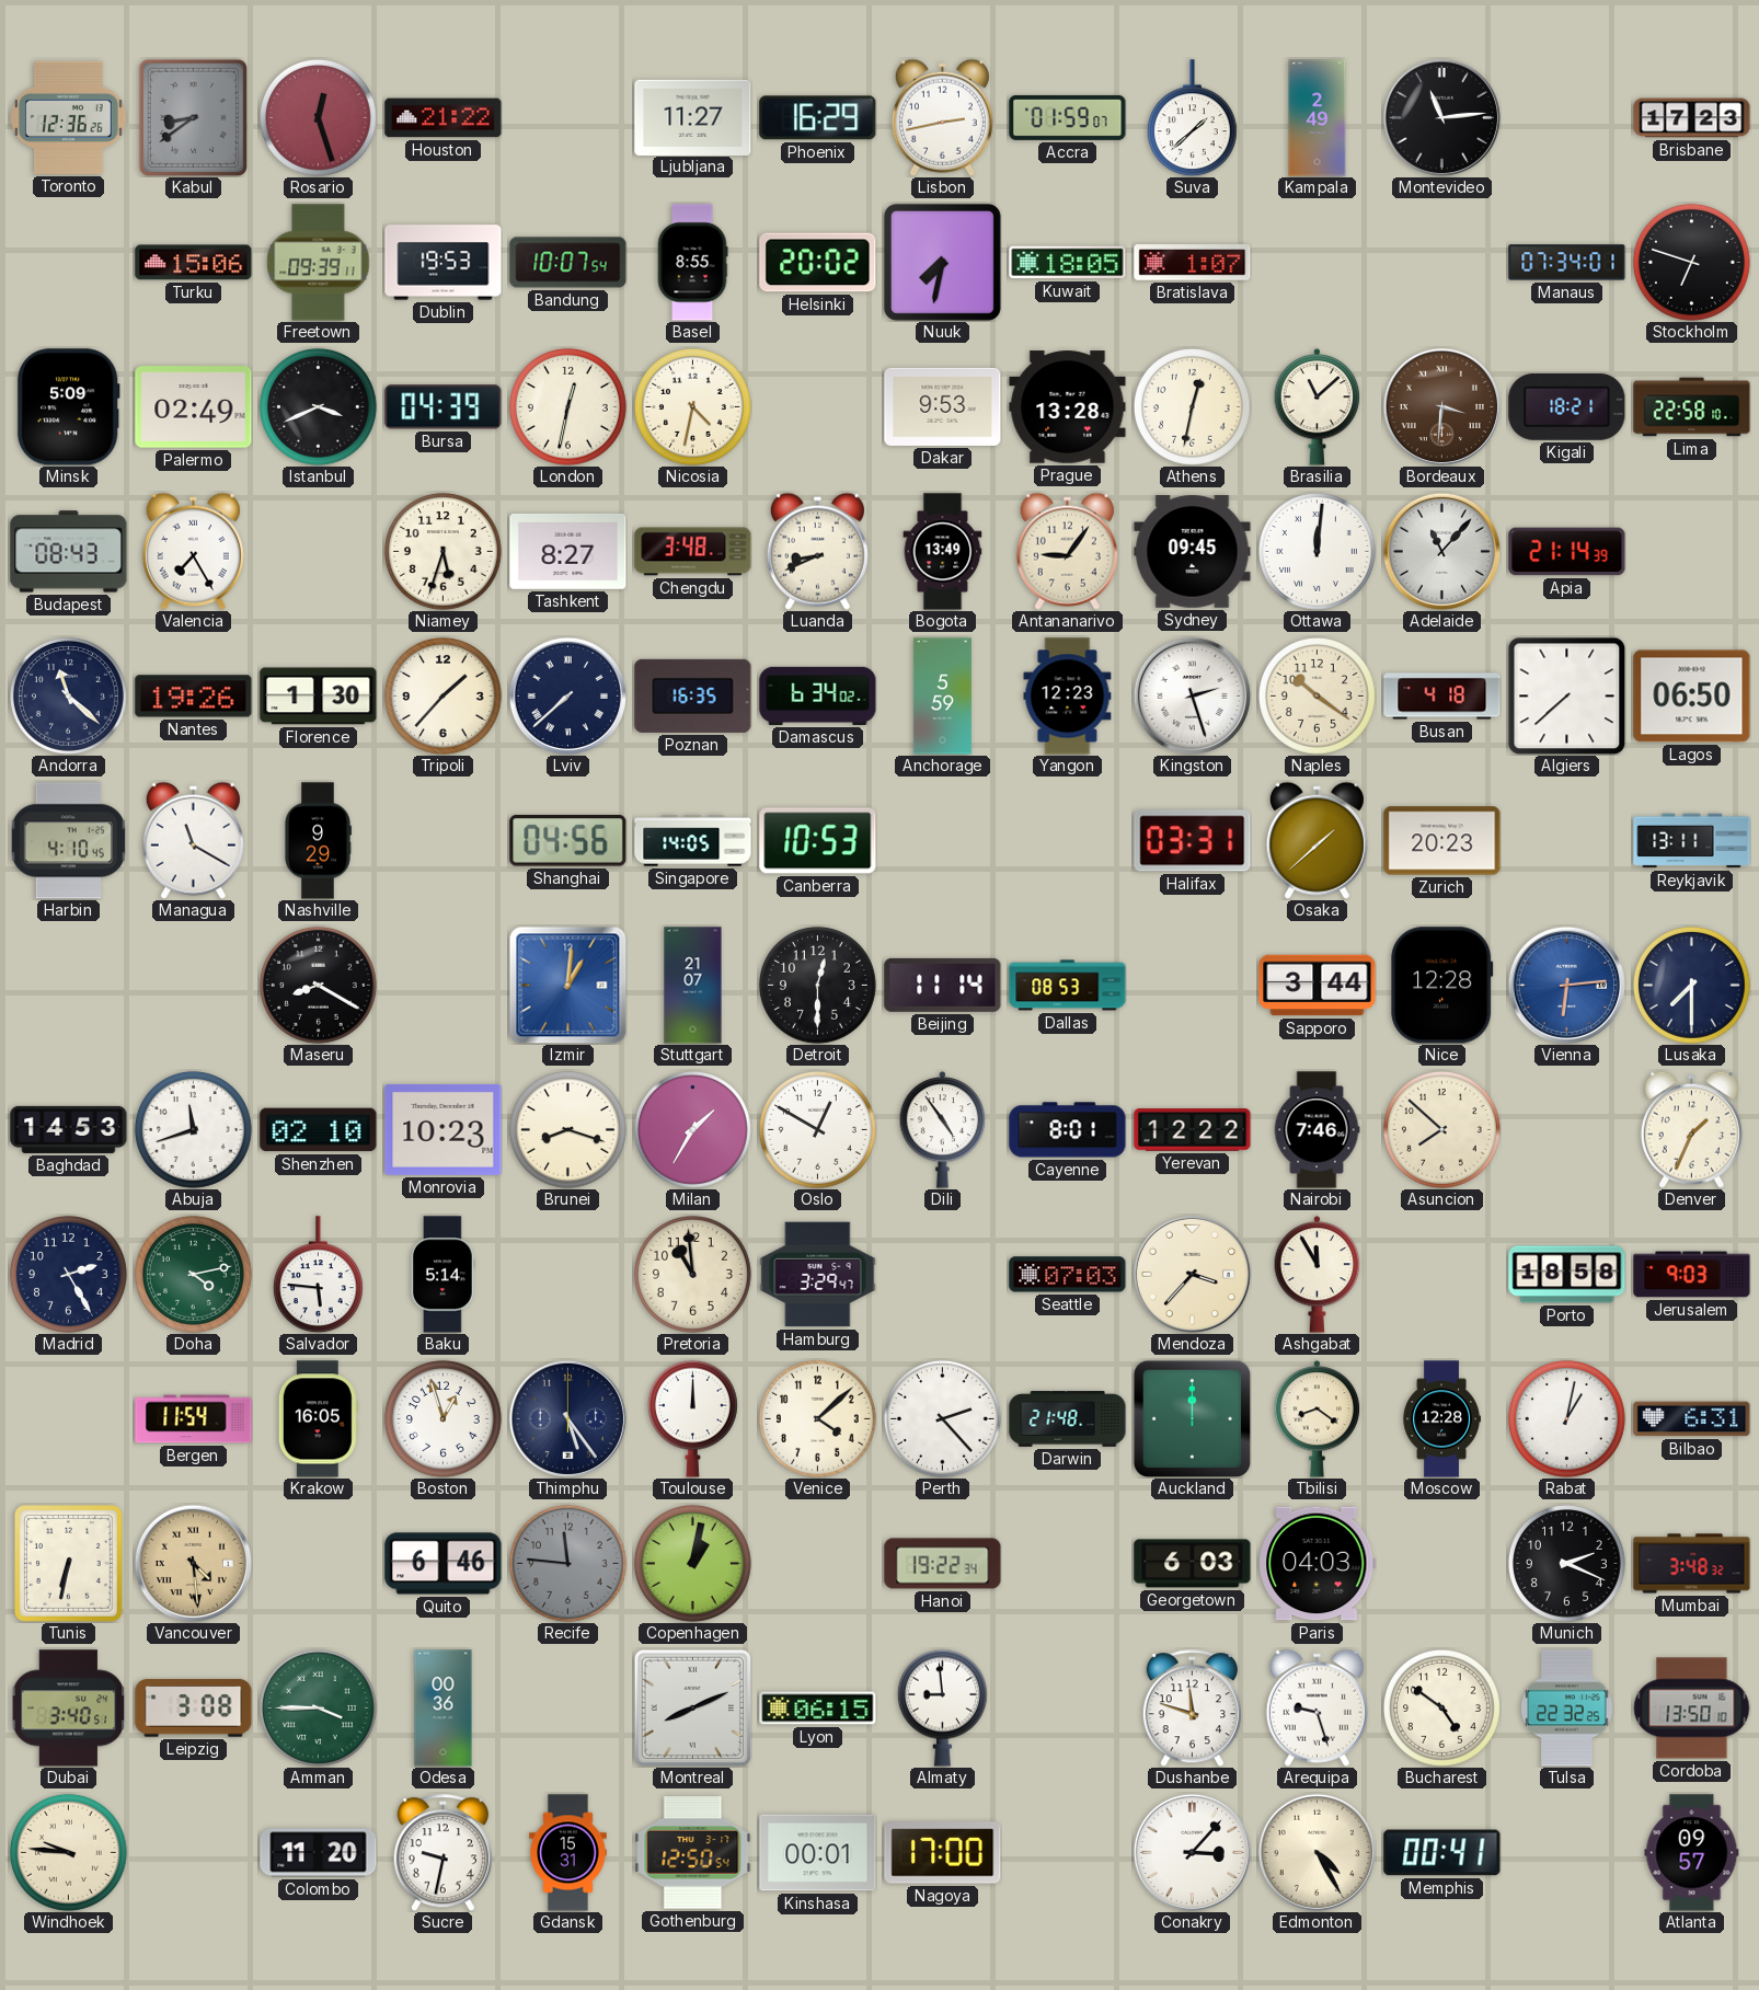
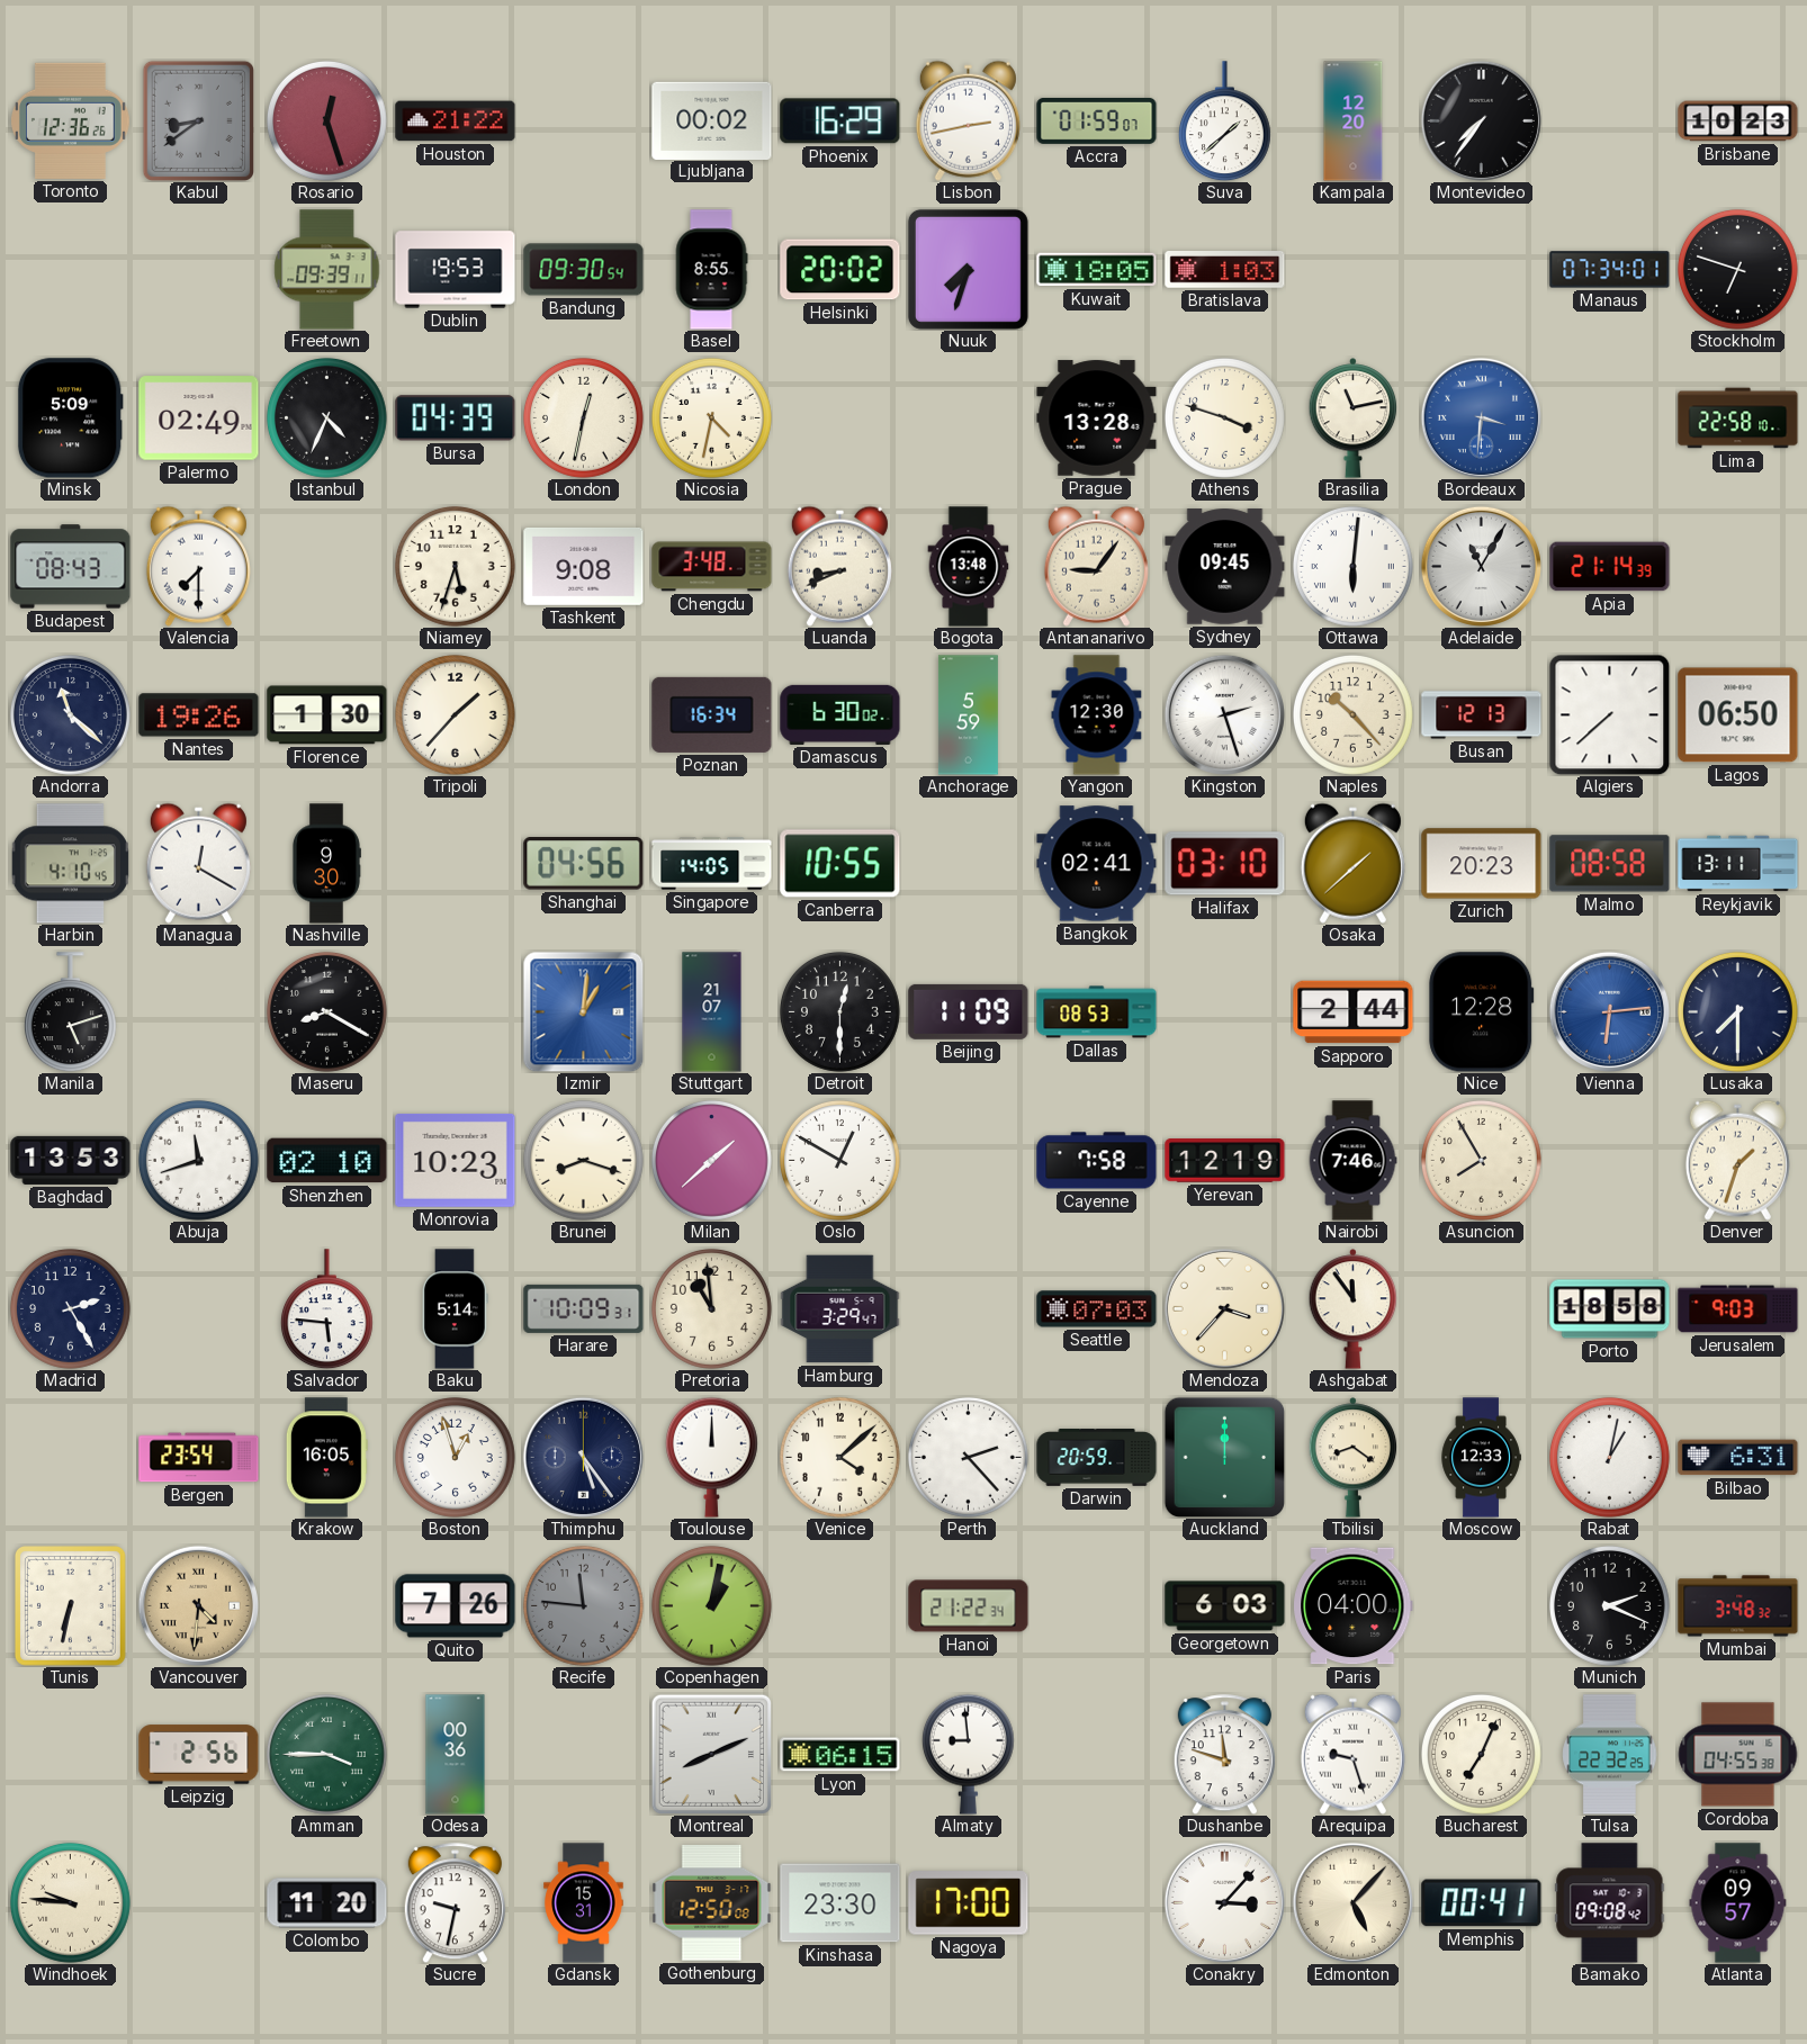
Ljubljana: 11:27 -> 00:02
Kampala: 2:49 -> 12:20
Montevideo: 11:14 -> 7:36
Brisbane: 17:23 -> 10:23
Turku: 15:06 -> none
Bandung: 10:07 -> 09:30
Nuuk: 7:32 -> 7:33
Bratislava: 1:07 -> 1:03
Istanbul: 3:41 -> 4:34
Dakar: 9:53 -> none
Athens: 12:32 -> 3:48
Brasilia: 11:08 -> 11:13
Bordeaux dial: brown -> blue
Kigali: 18:21 -> none
Valencia: 7:25 -> 7:30
Tashkent: 8:27 -> 9:08
Bogota: 13:49 -> 13:48
Ottawa: 12:01 -> 6:01
Adelaide: 11:07 -> 11:05
Lviv: 7:38 -> none
Poznan: 16:35 -> 16:34
Damascus: 6:34 -> 6:30
Yangon: 12:23 -> 12:30
Naples: 10:21 -> 10:23
Busan: 4:18 -> 12:13
Managua: 11:20 -> 12:20
Nashville: 9:29 -> 9:30
Canberra: 10:53 -> 10:55
Bangkok: none -> 02:41
Halifax: 03:31 -> 03:10
Malmo: none -> 08:58
Manila: none -> 5:12
Beijing: 11:14 -> 11:09
Sapporo: 3:44 -> 2:44
Baghdad: 14:53 -> 13:53
Milan: 1:35 -> 1:38
Dili: 4:54 -> none
Cayenne: 8:01 -> 7:58
Yerevan: 12:22 -> 12:19
Asuncion: 7:52 -> 7:55
Denver: 1:34 -> 1:33
Doha: 4:13 -> none
Harare: none -> 10:09
Ashgabat: 11:55 -> 11:54
Bergen: 11:54 -> 23:54
Darwin: 21:48 -> 20:59
Moscow: 12:28 -> 12:33
Vancouver: 4:29 -> 4:31
Quito: 6:46 -> 7:26
Hanoi: 19:22 -> 21:22
Paris: 04:03 -> 04:00
Dubai: 3:40 -> none
Leipzig: 3:08 -> 2:56
Bucharest: 4:51 -> 7:04
Cordoba: 13:50 -> 04:55
Gothenburg: 12:50:54 -> 12:50:08
Kinshasa: 00:01 -> 23:30
Edmonton: 4:25 -> 5:07
Bamako: none -> 09:08
